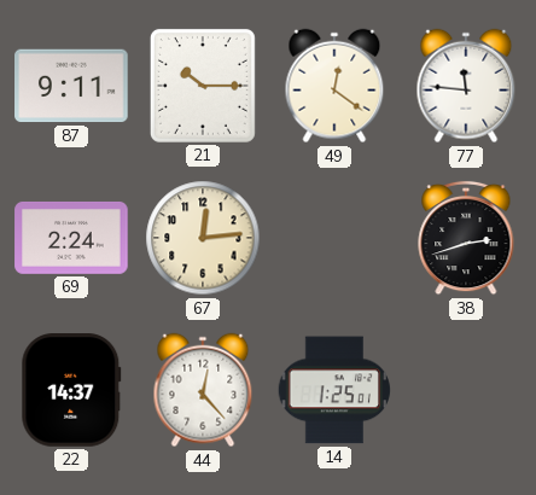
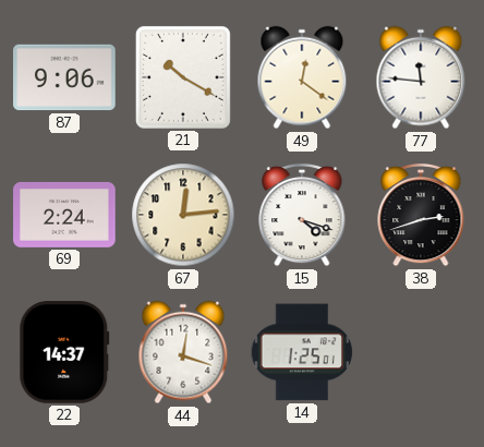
87: 9:11 -> 9:06
21: 10:15 -> 10:20
15: none -> 4:18
44: 12:23 -> 12:18
